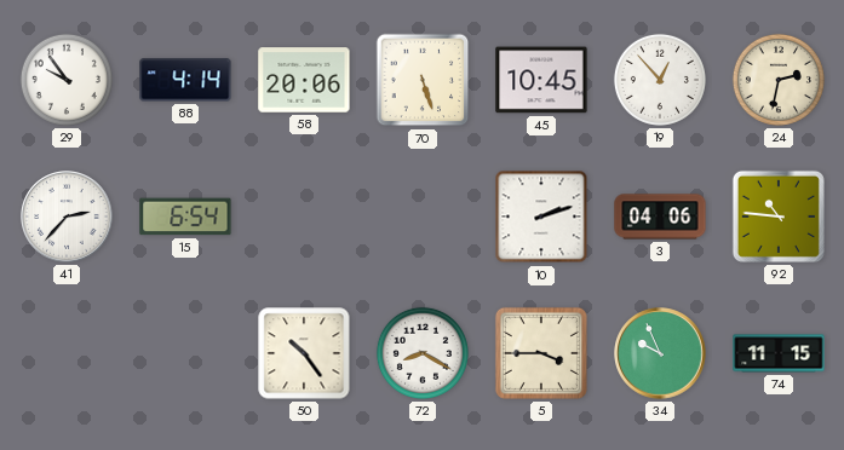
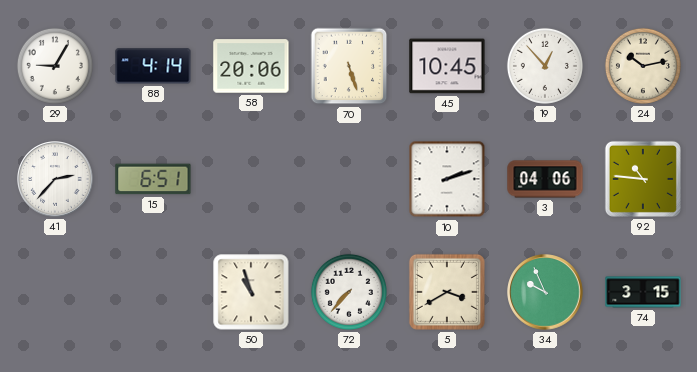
29: 9:54 -> 9:05
24: 2:32 -> 10:13
15: 6:54 -> 6:51
50: 10:24 -> 10:57
72: 8:20 -> 7:37
5: 3:45 -> 3:40
74: 11:15 -> 3:15
